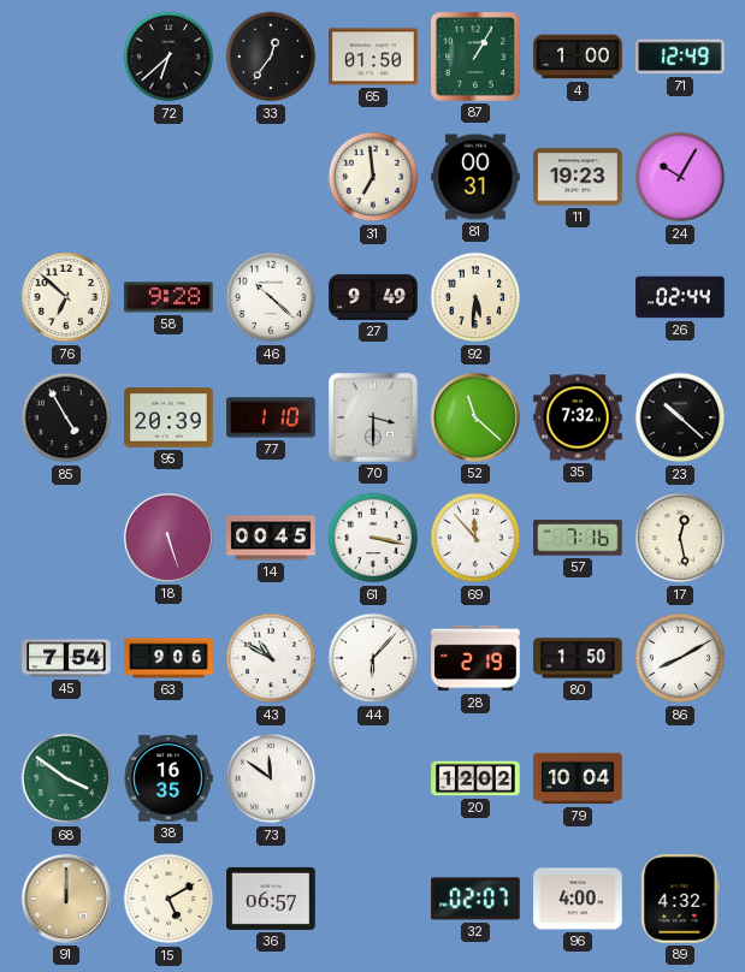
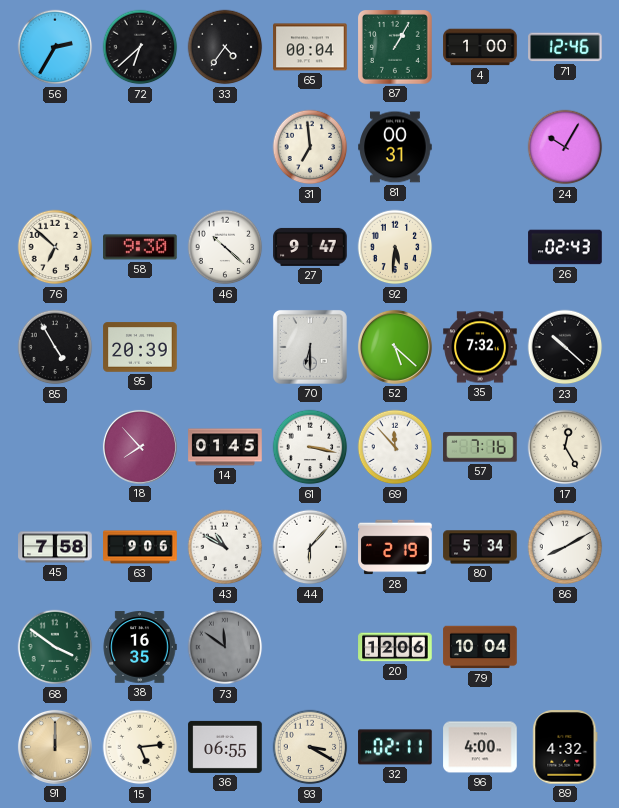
56: none -> 2:35
33: 12:36 -> 4:36
65: 01:50 -> 00:04
71: 12:49 -> 12:46
11: 19:23 -> none
58: 9:28 -> 9:30
27: 9:49 -> 9:47
26: 02:44 -> 02:43
77: 1:10 -> none
70: 3:30 -> 6:30
52: 11:22 -> 5:22
18: 5:27 -> 7:53
14: 00:45 -> 01:45
17: 12:28 -> 12:25
45: 7:54 -> 7:58
80: 1:50 -> 5:34
73 dial: white -> grey
20: 12:02 -> 12:06
15: 5:10 -> 5:14
36: 06:57 -> 06:55
93: none -> 3:20
32: 02:07 -> 02:11
